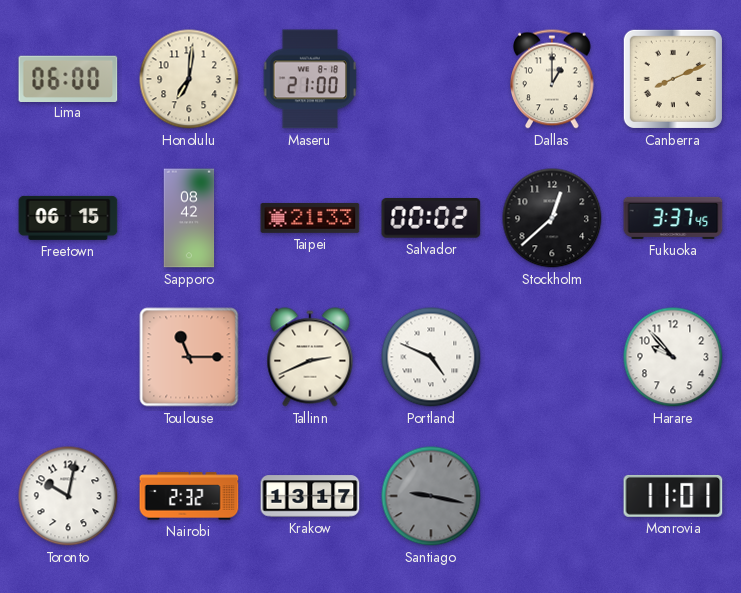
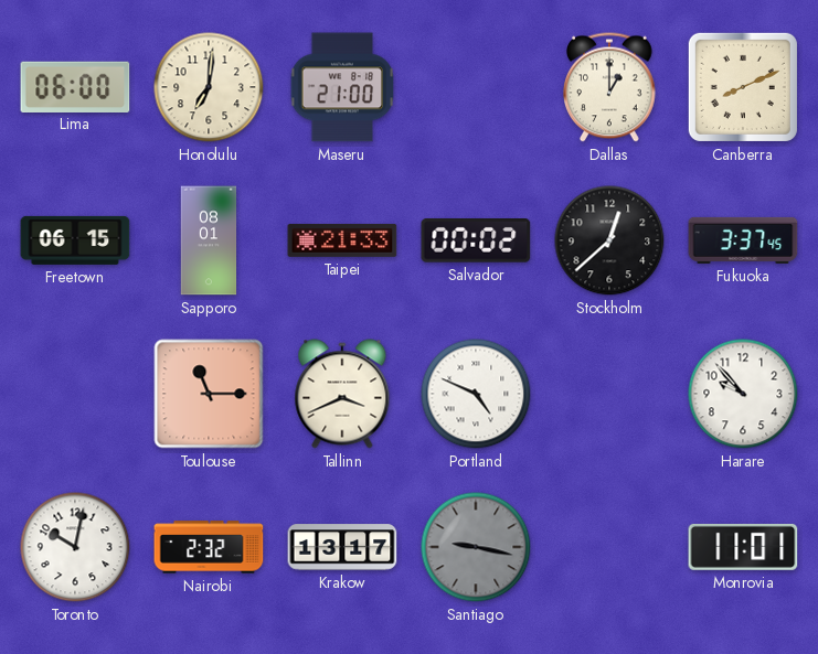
Sapporo: 08:42 -> 08:01
Tallinn: 2:41 -> 3:41
